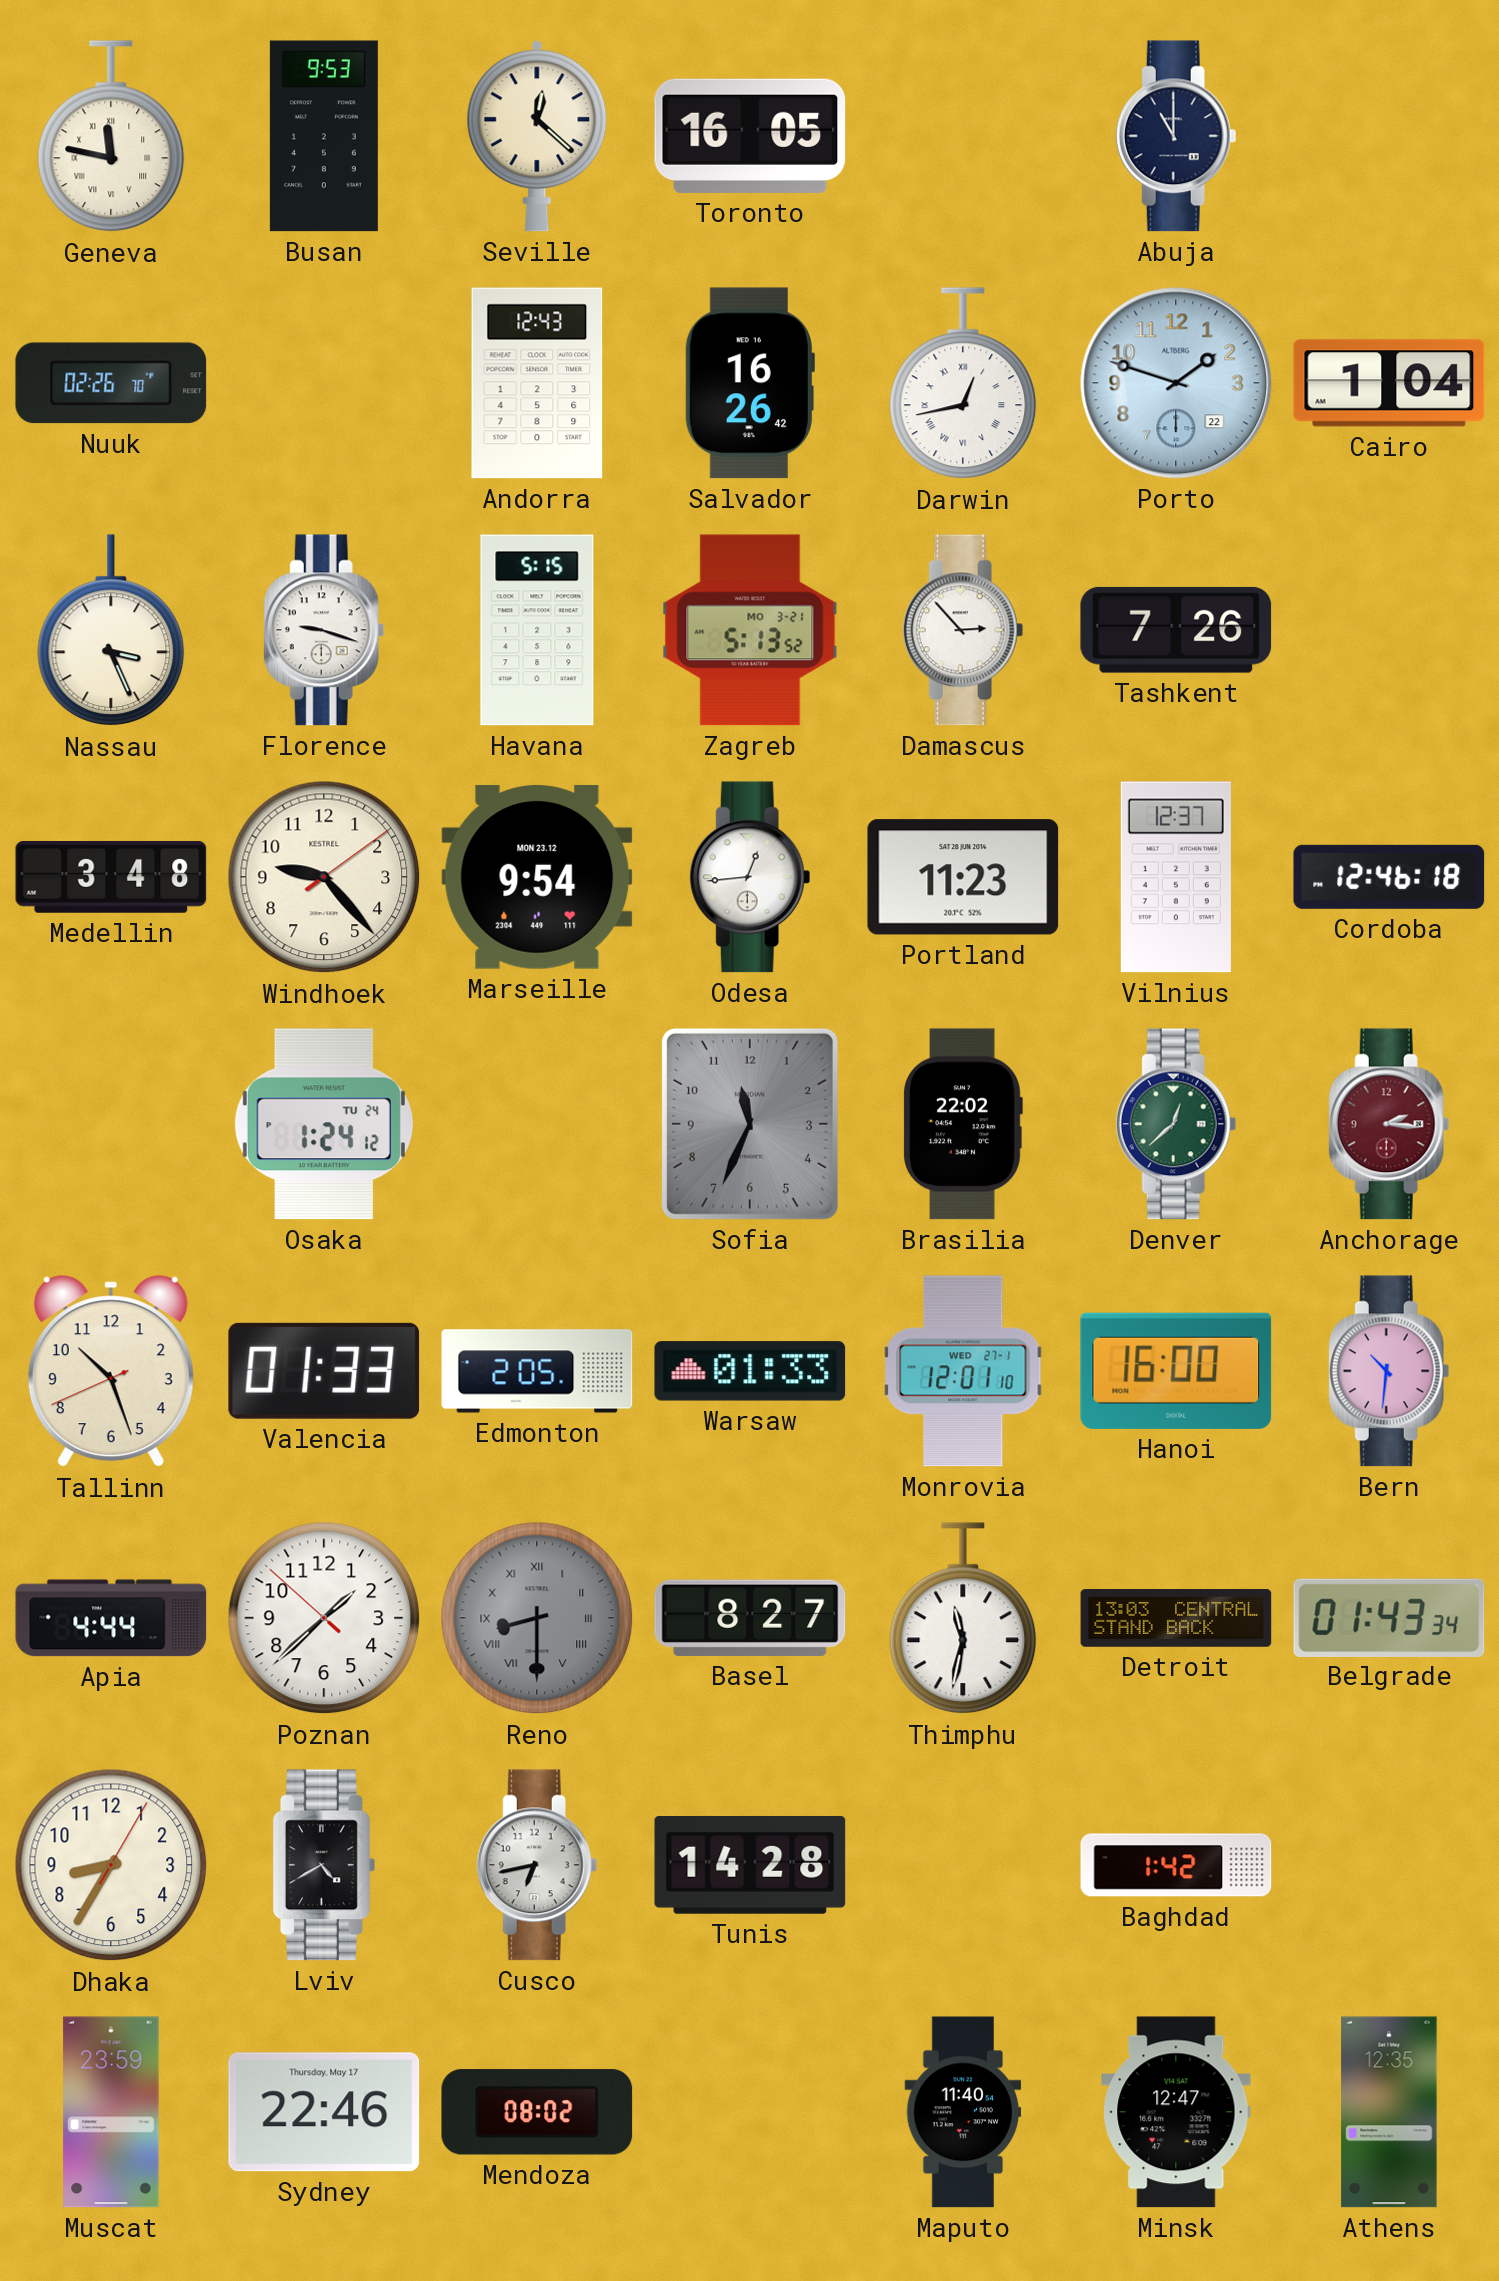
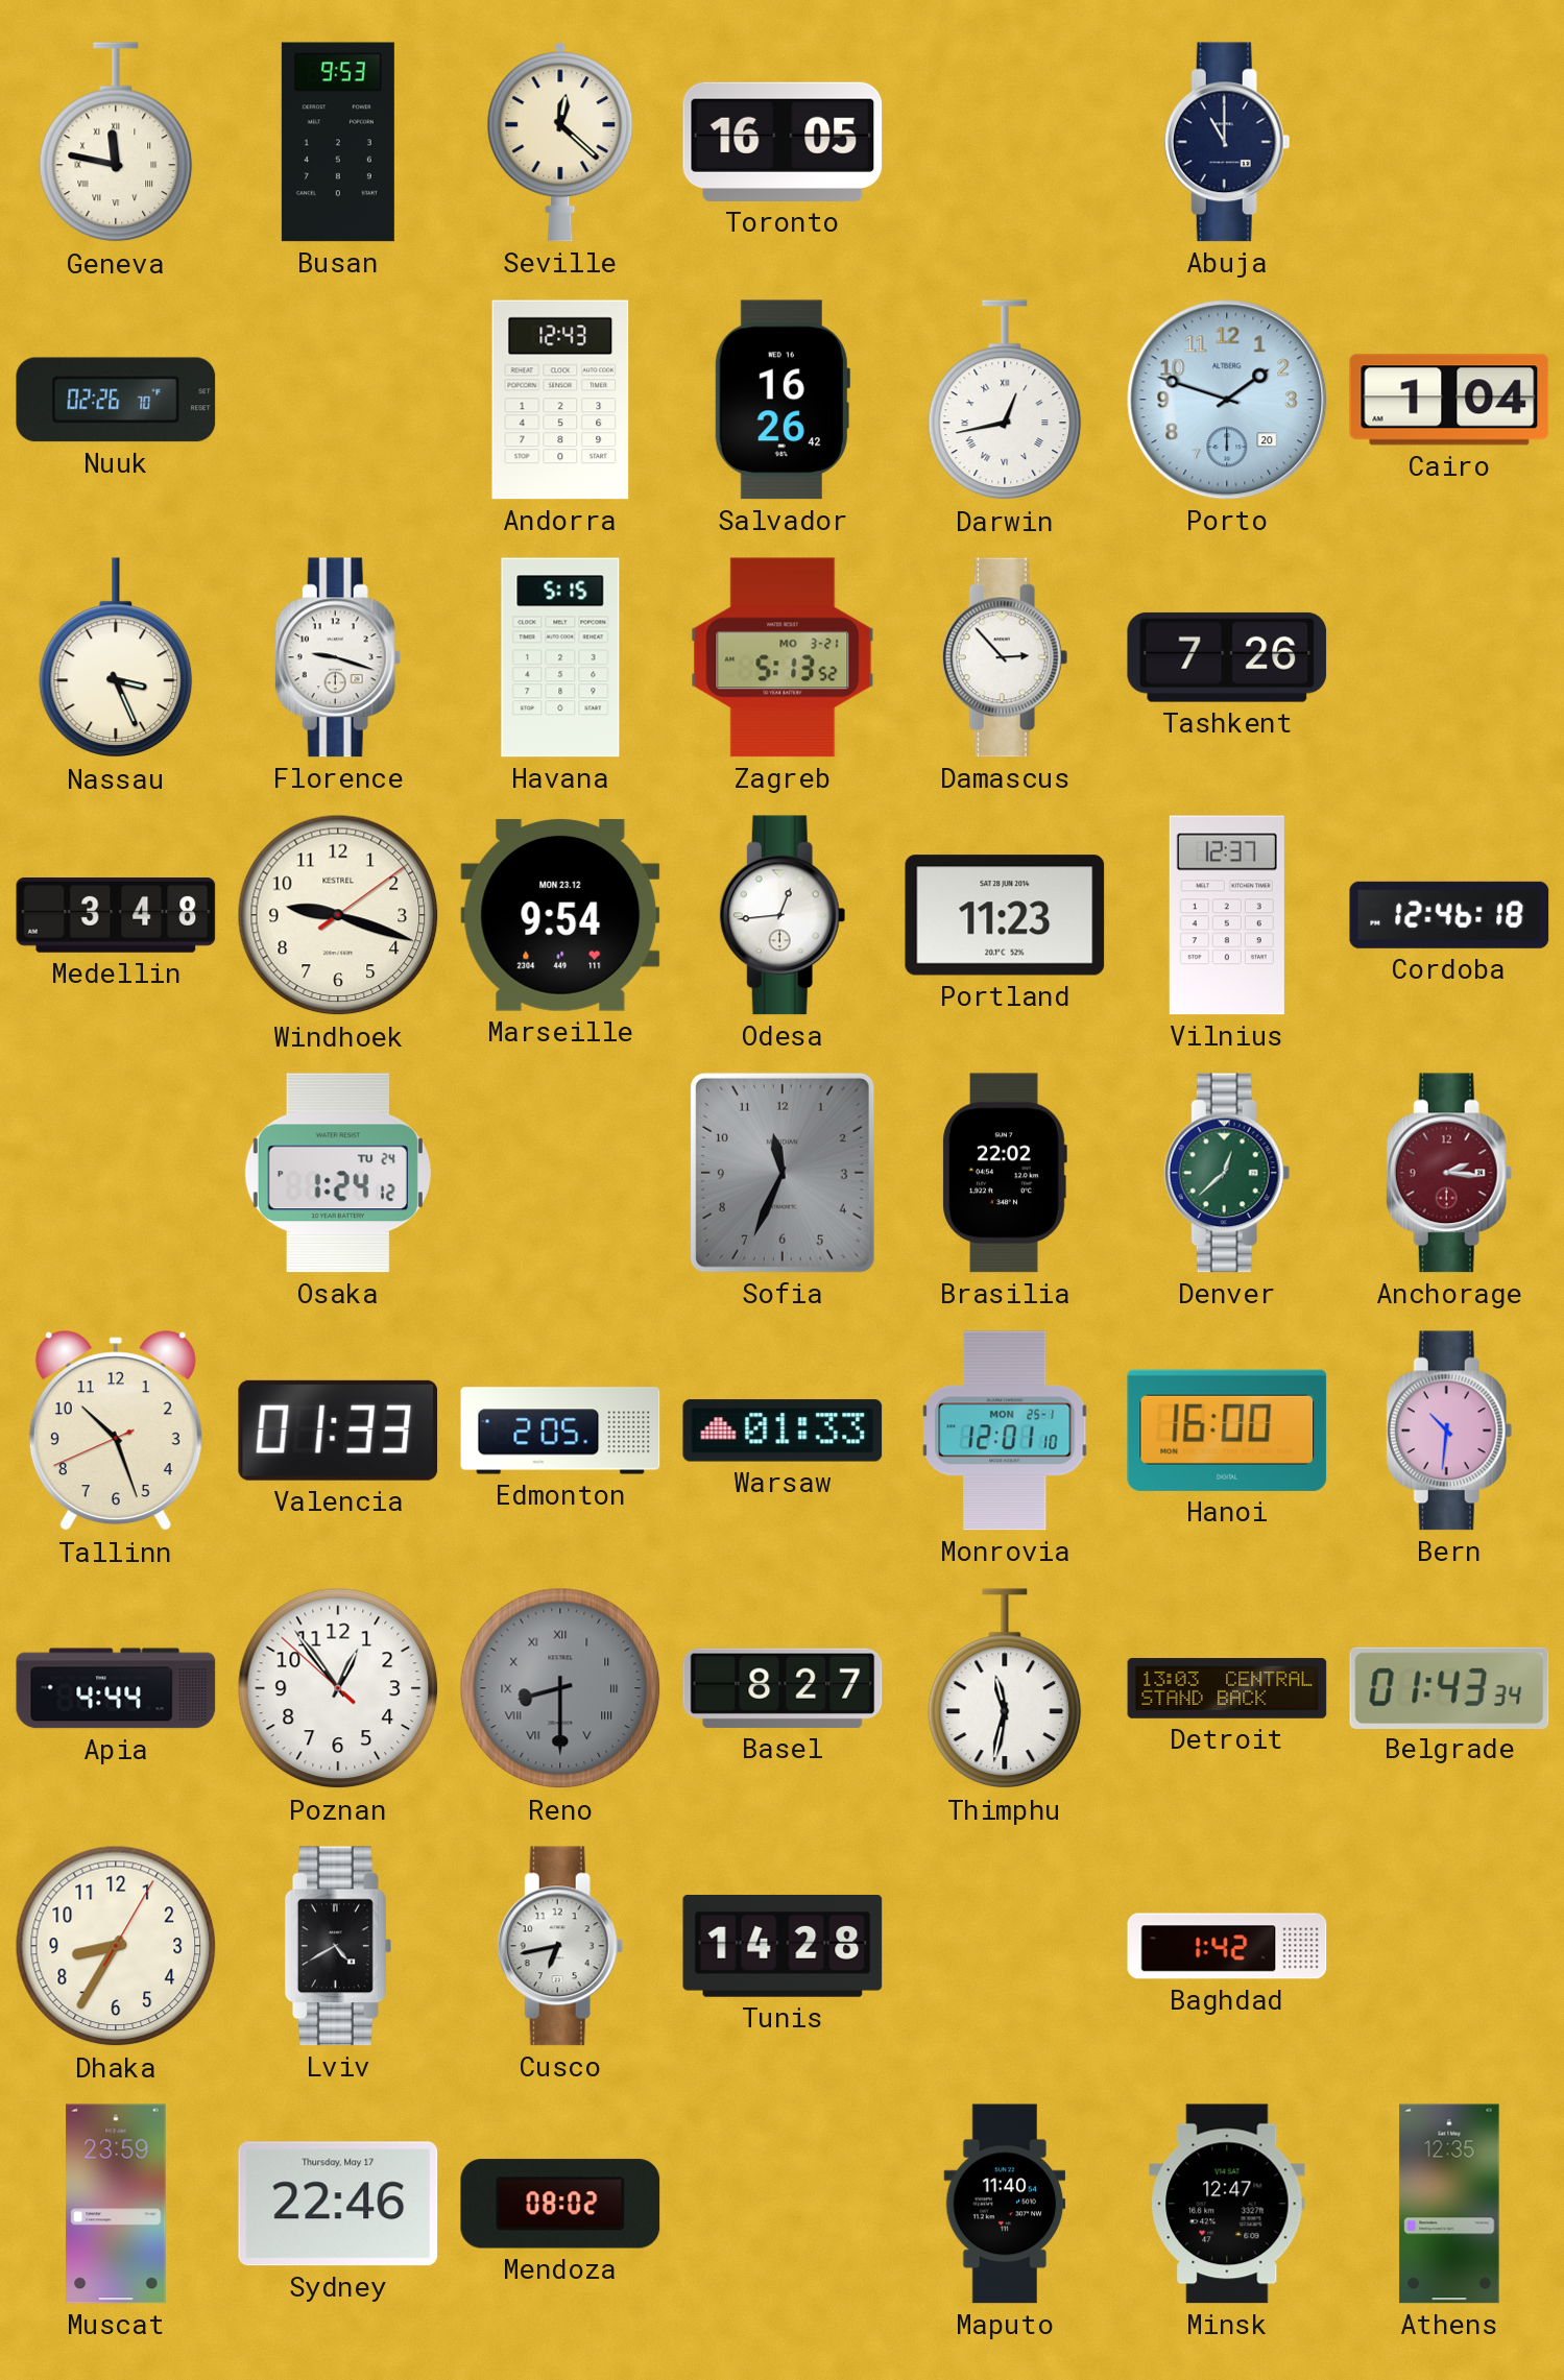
Porto date: 22 -> 20
Windhoek: 9:23 -> 9:18
Monrovia date: WED 27-1 -> MON 25-1
Poznan: 1:37 -> 12:53
